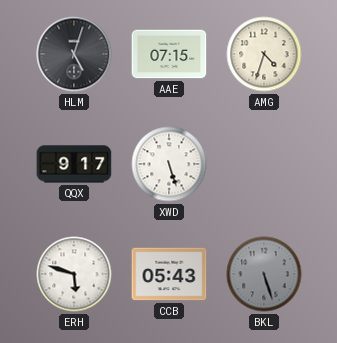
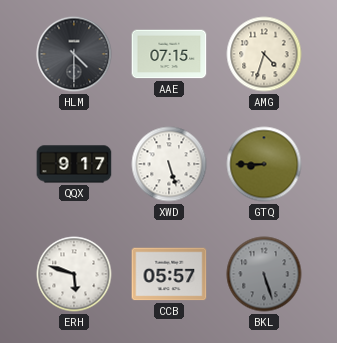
HLM: 5:03 -> 4:30
GTQ: none -> 8:45
CCB: 05:43 -> 05:57
